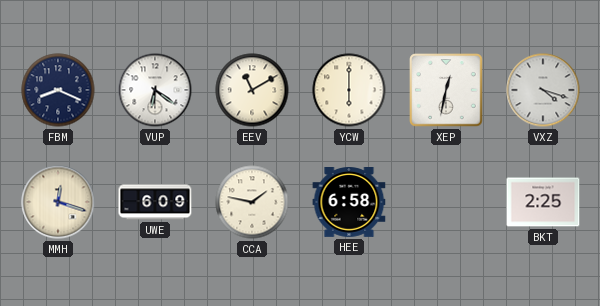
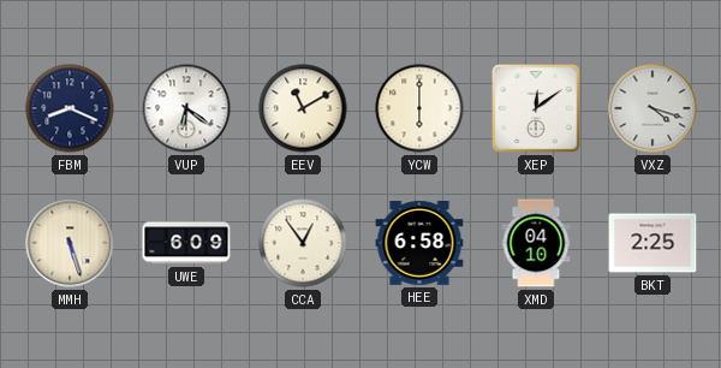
XEP: 12:32 -> 12:09
MMH: 12:18 -> 5:27
CCA: 1:47 -> 12:54
XMD: none -> 04:10
